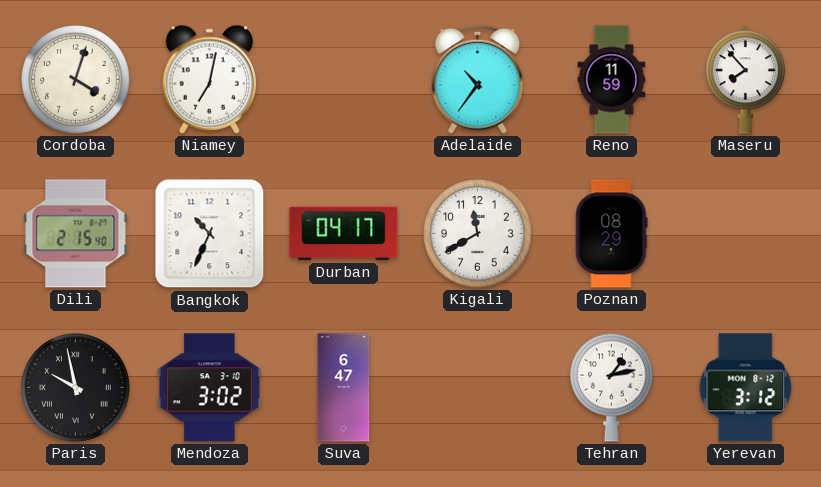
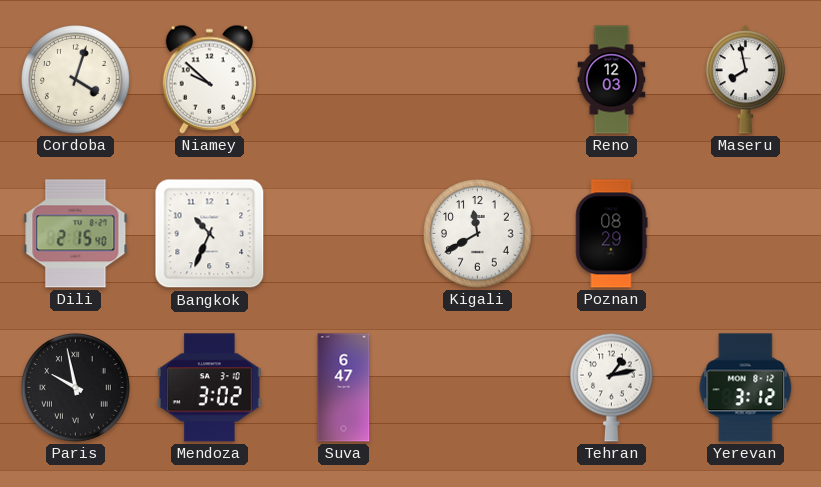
Niamey: 7:02 -> 9:52
Adelaide: 10:36 -> none
Reno: 11:59 -> 12:03
Maseru: 7:53 -> 7:58
Durban: 04:17 -> none
